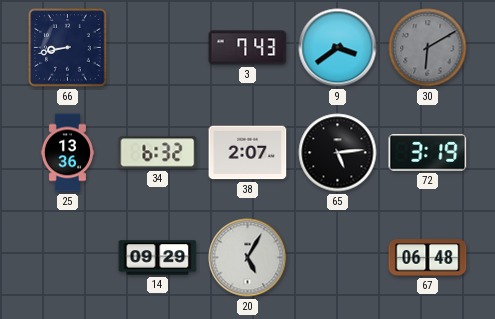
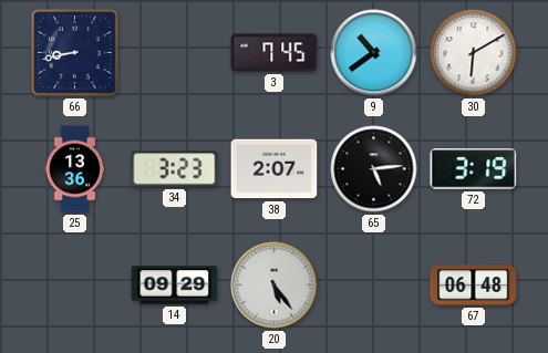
3: 7:43 -> 7:45
9: 3:39 -> 10:39
30 dial: grey -> white
34: 6:32 -> 3:23
20: 5:05 -> 5:24
